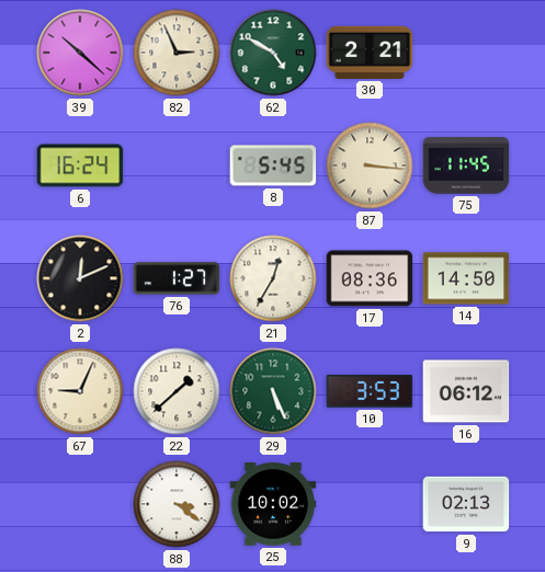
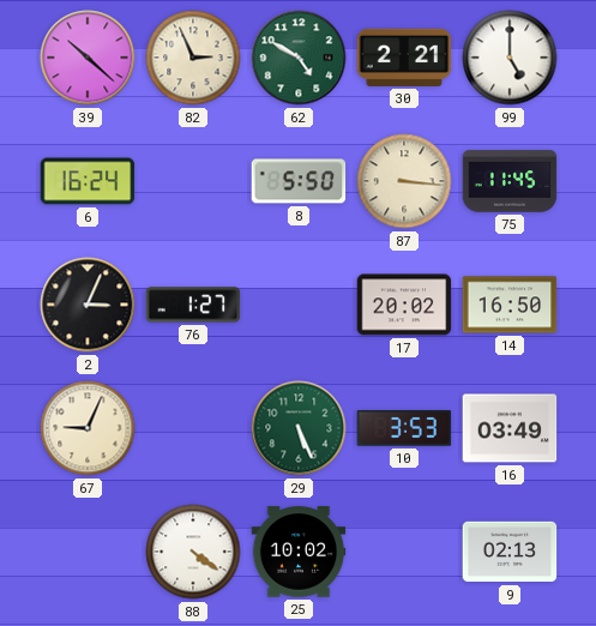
99: none -> 5:00
8: 5:45 -> 5:50
2: 12:11 -> 3:04
21: 12:35 -> none
17: 08:36 -> 20:02
14: 14:50 -> 16:50
22: 1:38 -> none
16: 06:12 -> 03:49
88: 3:21 -> 4:21
